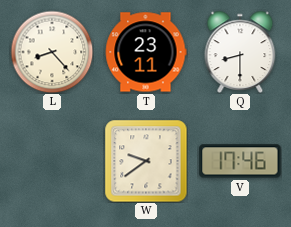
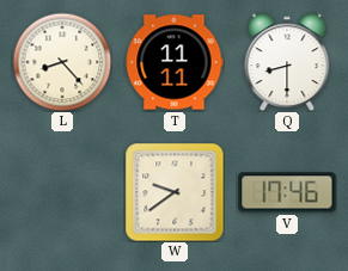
T: 23:11 -> 11:11
